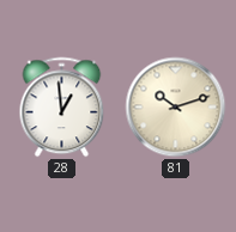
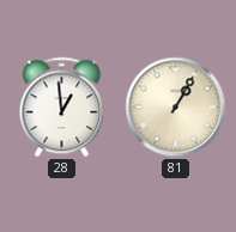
81: 10:12 -> 1:05
